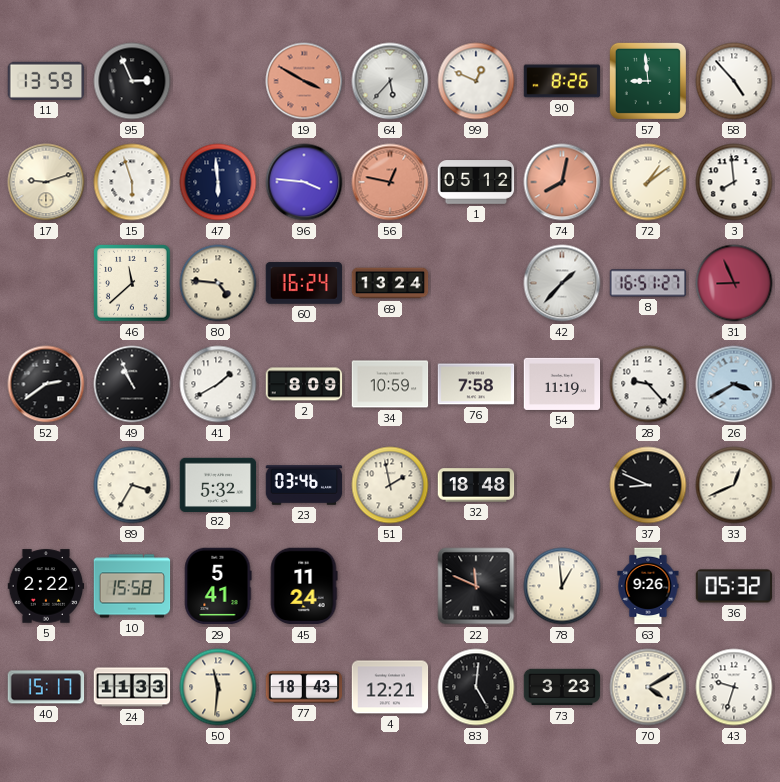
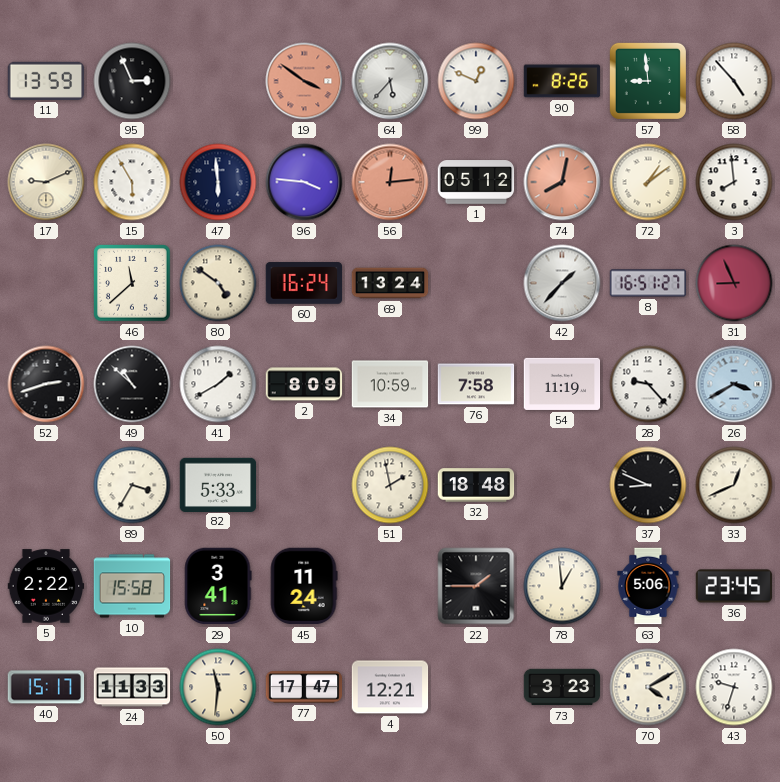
19: 3:50 -> 3:51
17: 9:12 -> 9:11
15: 5:57 -> 5:55
56: 12:47 -> 12:14
80: 4:46 -> 4:51
52: 2:39 -> 2:42
49: 10:56 -> 10:52
82: 5:32 -> 5:33
23: 03:46 -> none
29: 5:41 -> 3:41
22: 11:49 -> 1:45
63: 9:26 -> 5:06
36: 05:32 -> 23:45
77: 18:43 -> 17:47
83: 5:01 -> none
